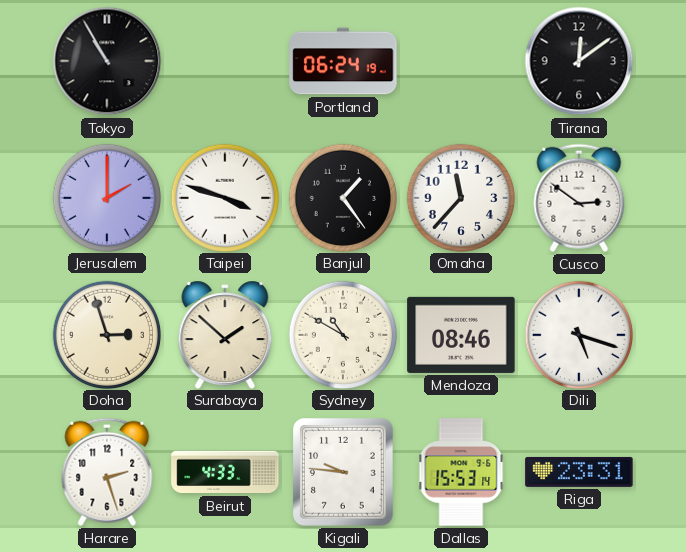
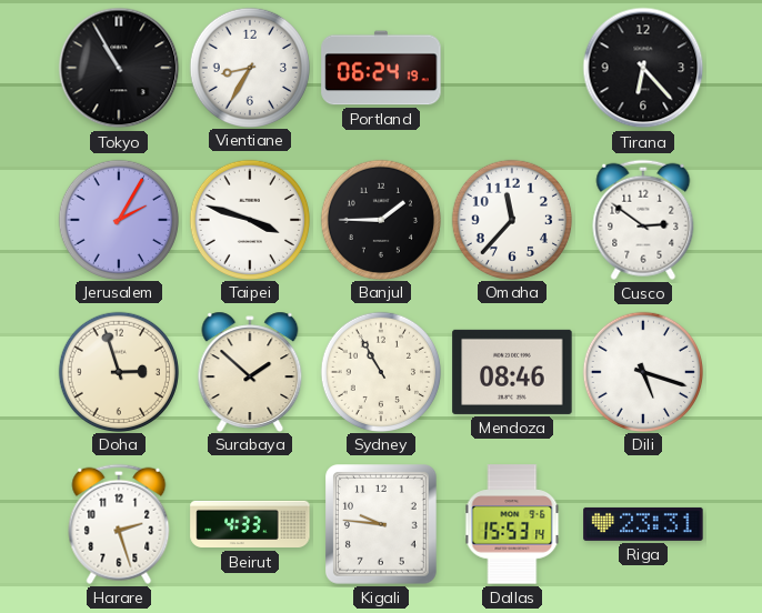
Vientiane: none -> 8:35
Tirana: 12:09 -> 6:23
Jerusalem: 2:00 -> 2:05
Banjul: 1:24 -> 1:45
Sydney: 10:50 -> 10:55
